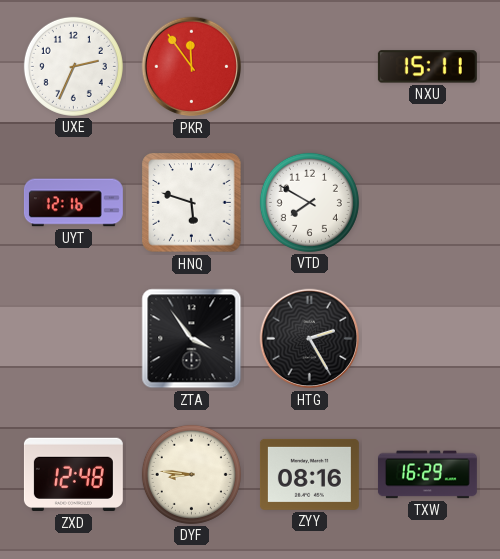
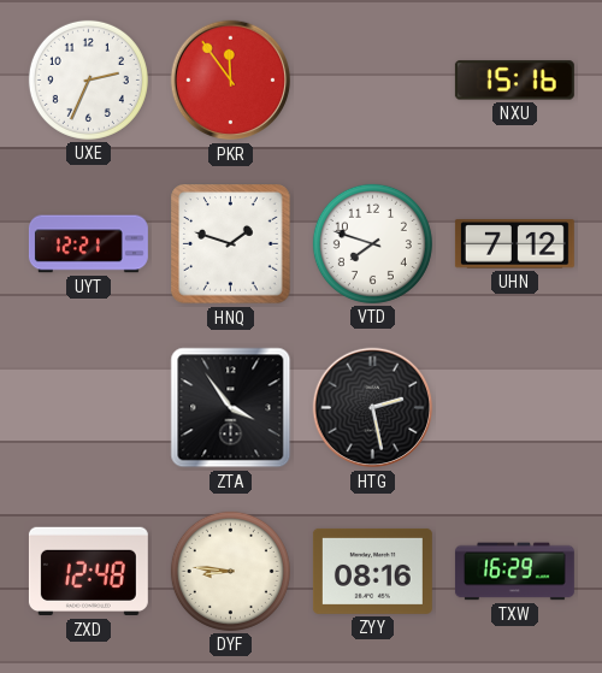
NXU: 15:11 -> 15:16
UYT: 12:16 -> 12:21
HNQ: 5:48 -> 1:48
VTD: 7:50 -> 7:48
UHN: none -> 7:12
HTG: 2:25 -> 2:28
